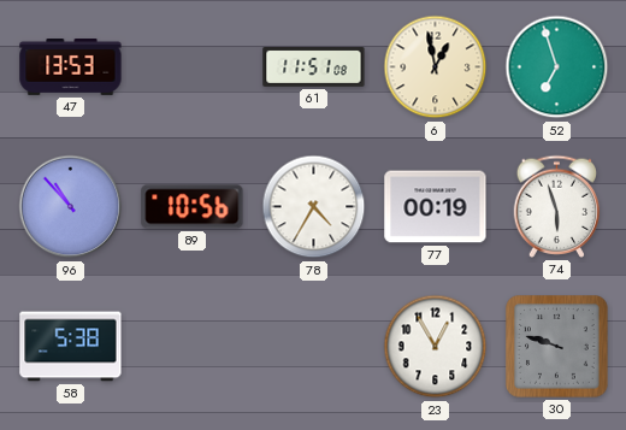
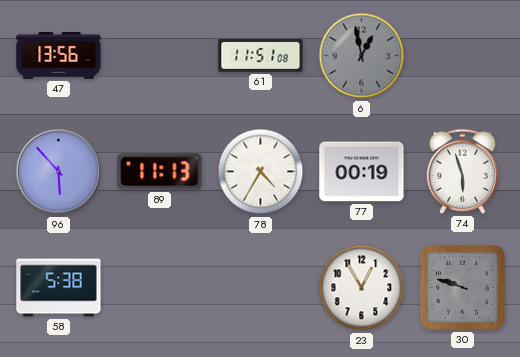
47: 13:53 -> 13:56
6 dial: cream -> grey
52: 6:57 -> none
96: 10:53 -> 5:53
89: 10:56 -> 11:13
